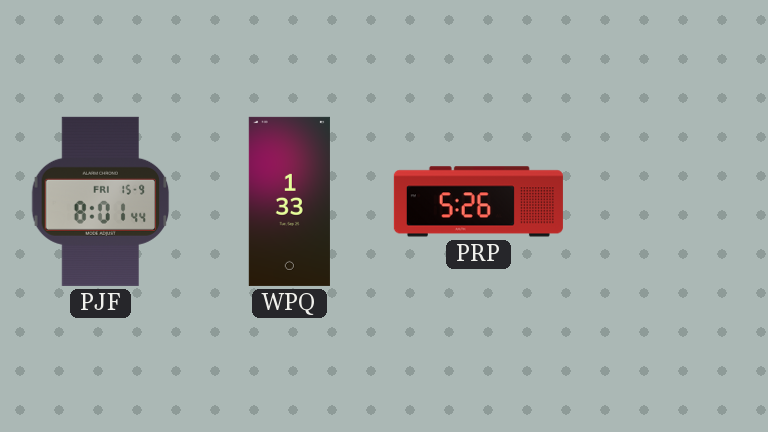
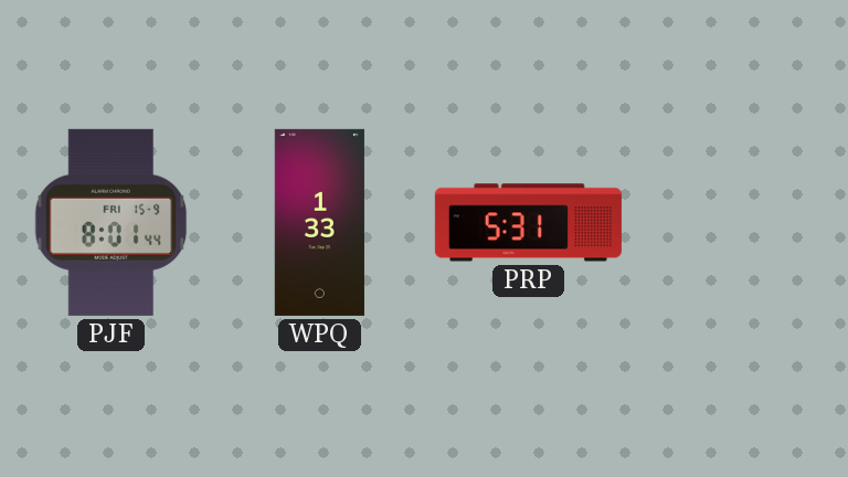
PRP: 5:26 -> 5:31
